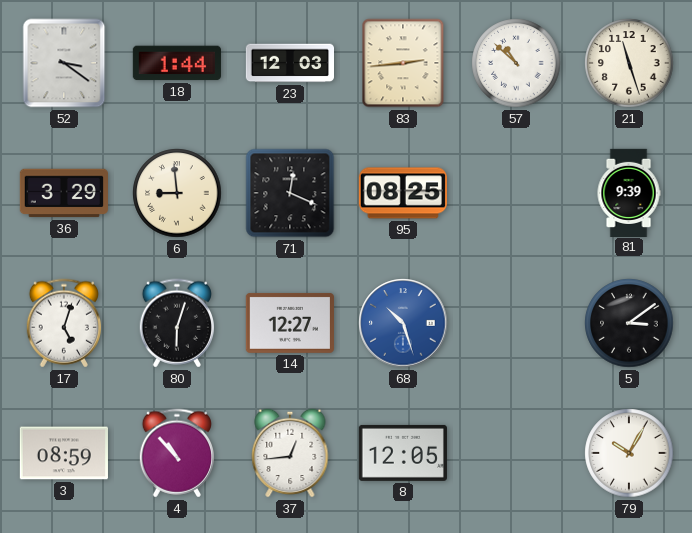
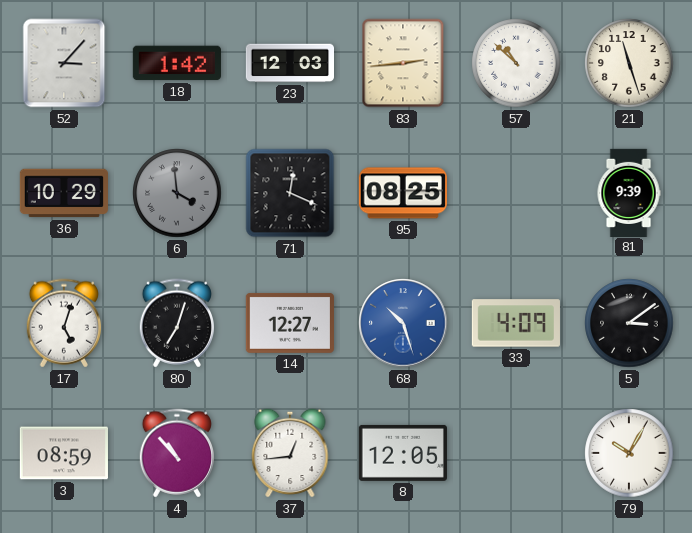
52: 3:21 -> 3:07
18: 1:44 -> 1:42
36: 3:29 -> 10:29
6: 8:59 -> 3:59
6 dial: cream -> grey
80: 6:03 -> 7:03
33: none -> 4:09
